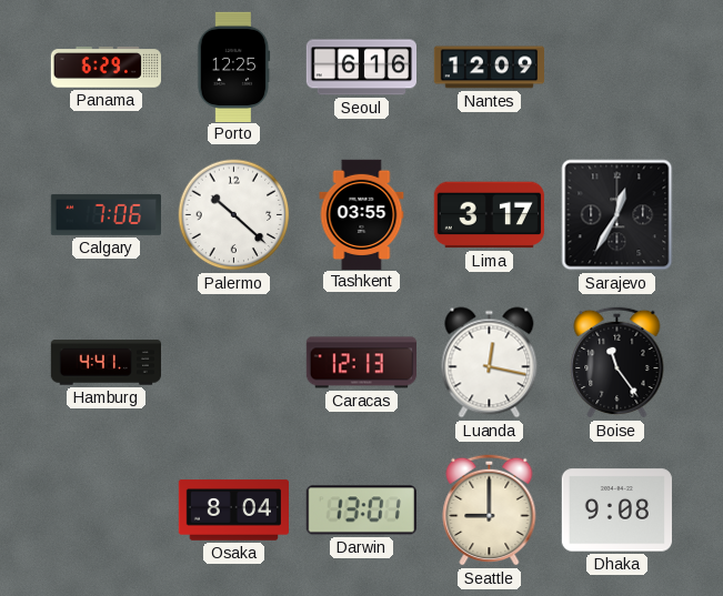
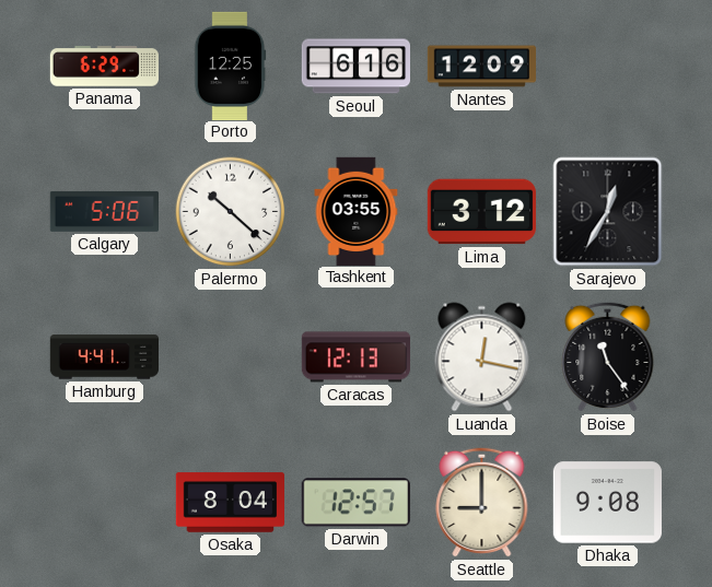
Calgary: 7:06 -> 5:06
Lima: 3:17 -> 3:12
Darwin: 13:01 -> 12:57
